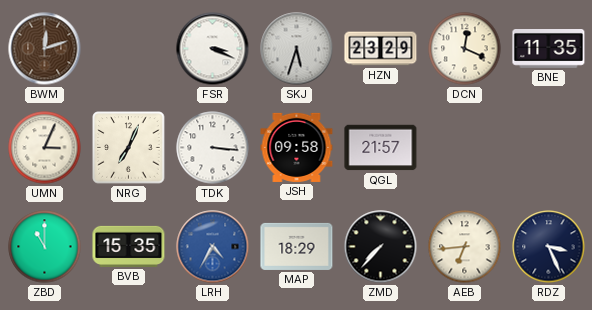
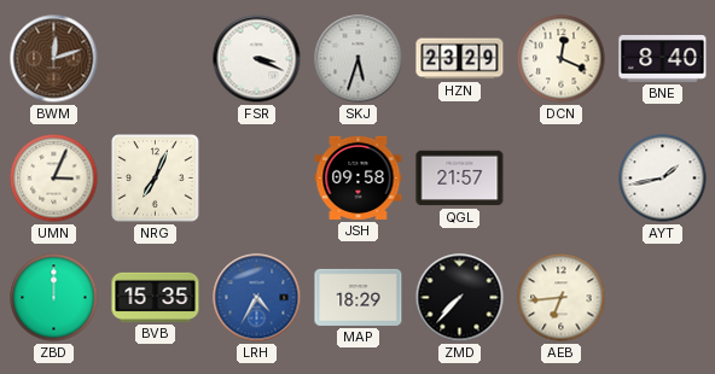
BNE: 11:35 -> 8:40
TDK: 3:16 -> none
AYT: none -> 1:43
ZBD: 11:00 -> 12:00
RDZ: 3:26 -> none
